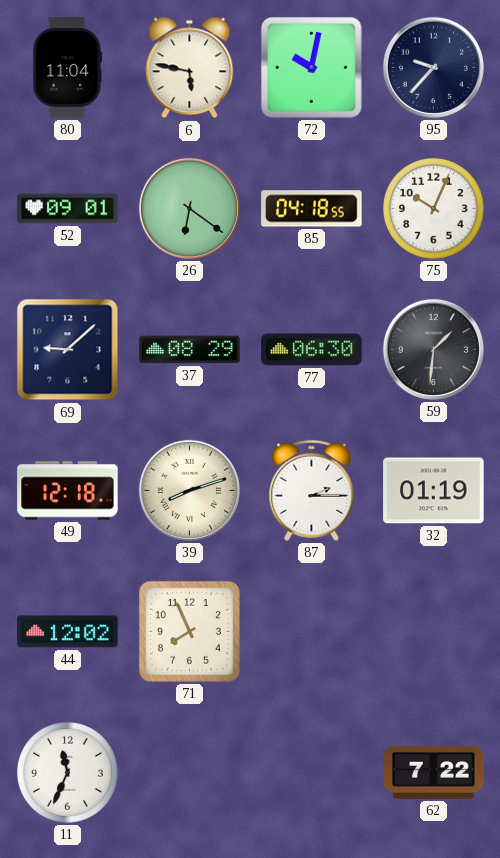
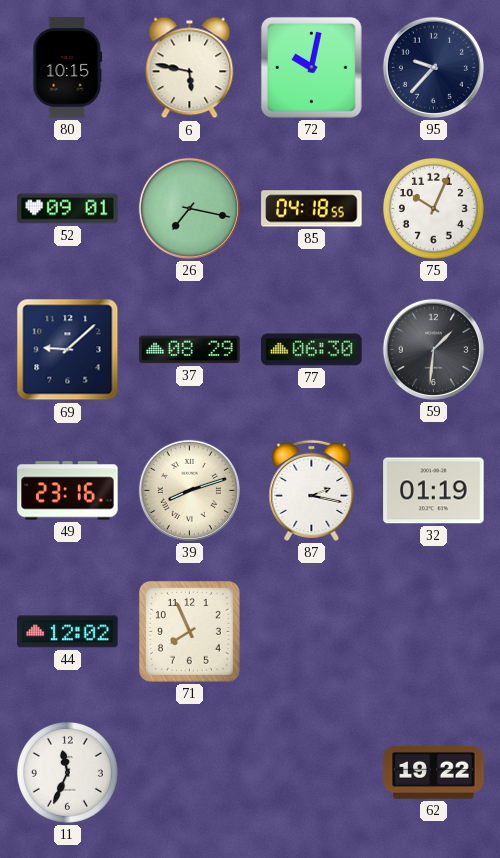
80: 11:04 -> 10:15
26: 6:21 -> 7:17
49: 12:18 -> 23:16
87: 2:15 -> 2:17
62: 7:22 -> 19:22
